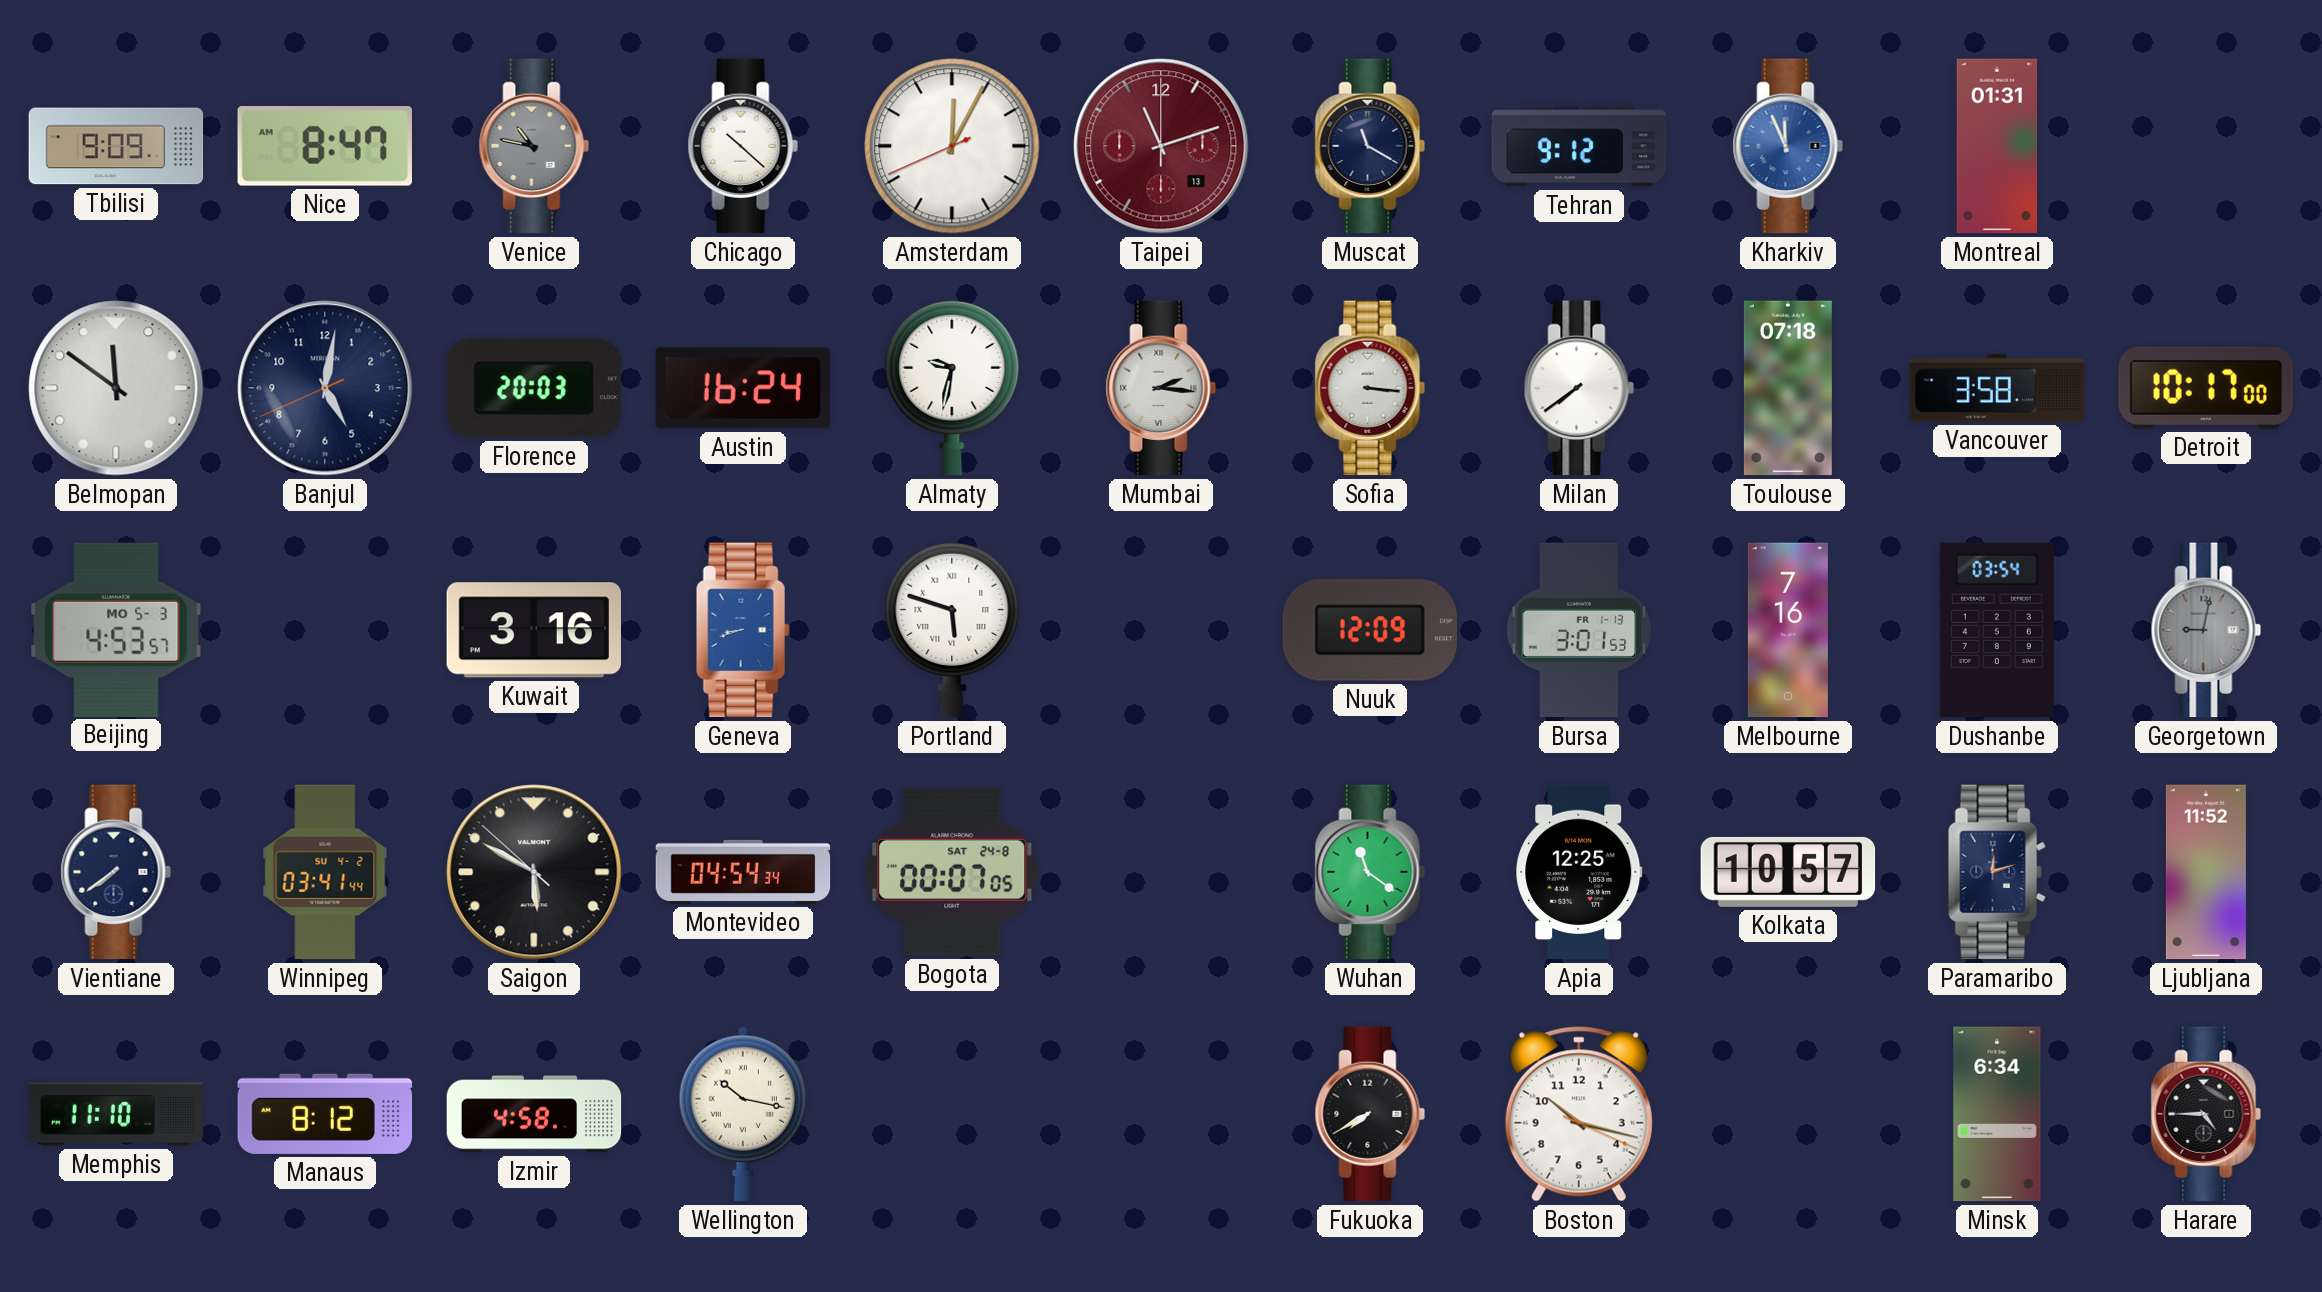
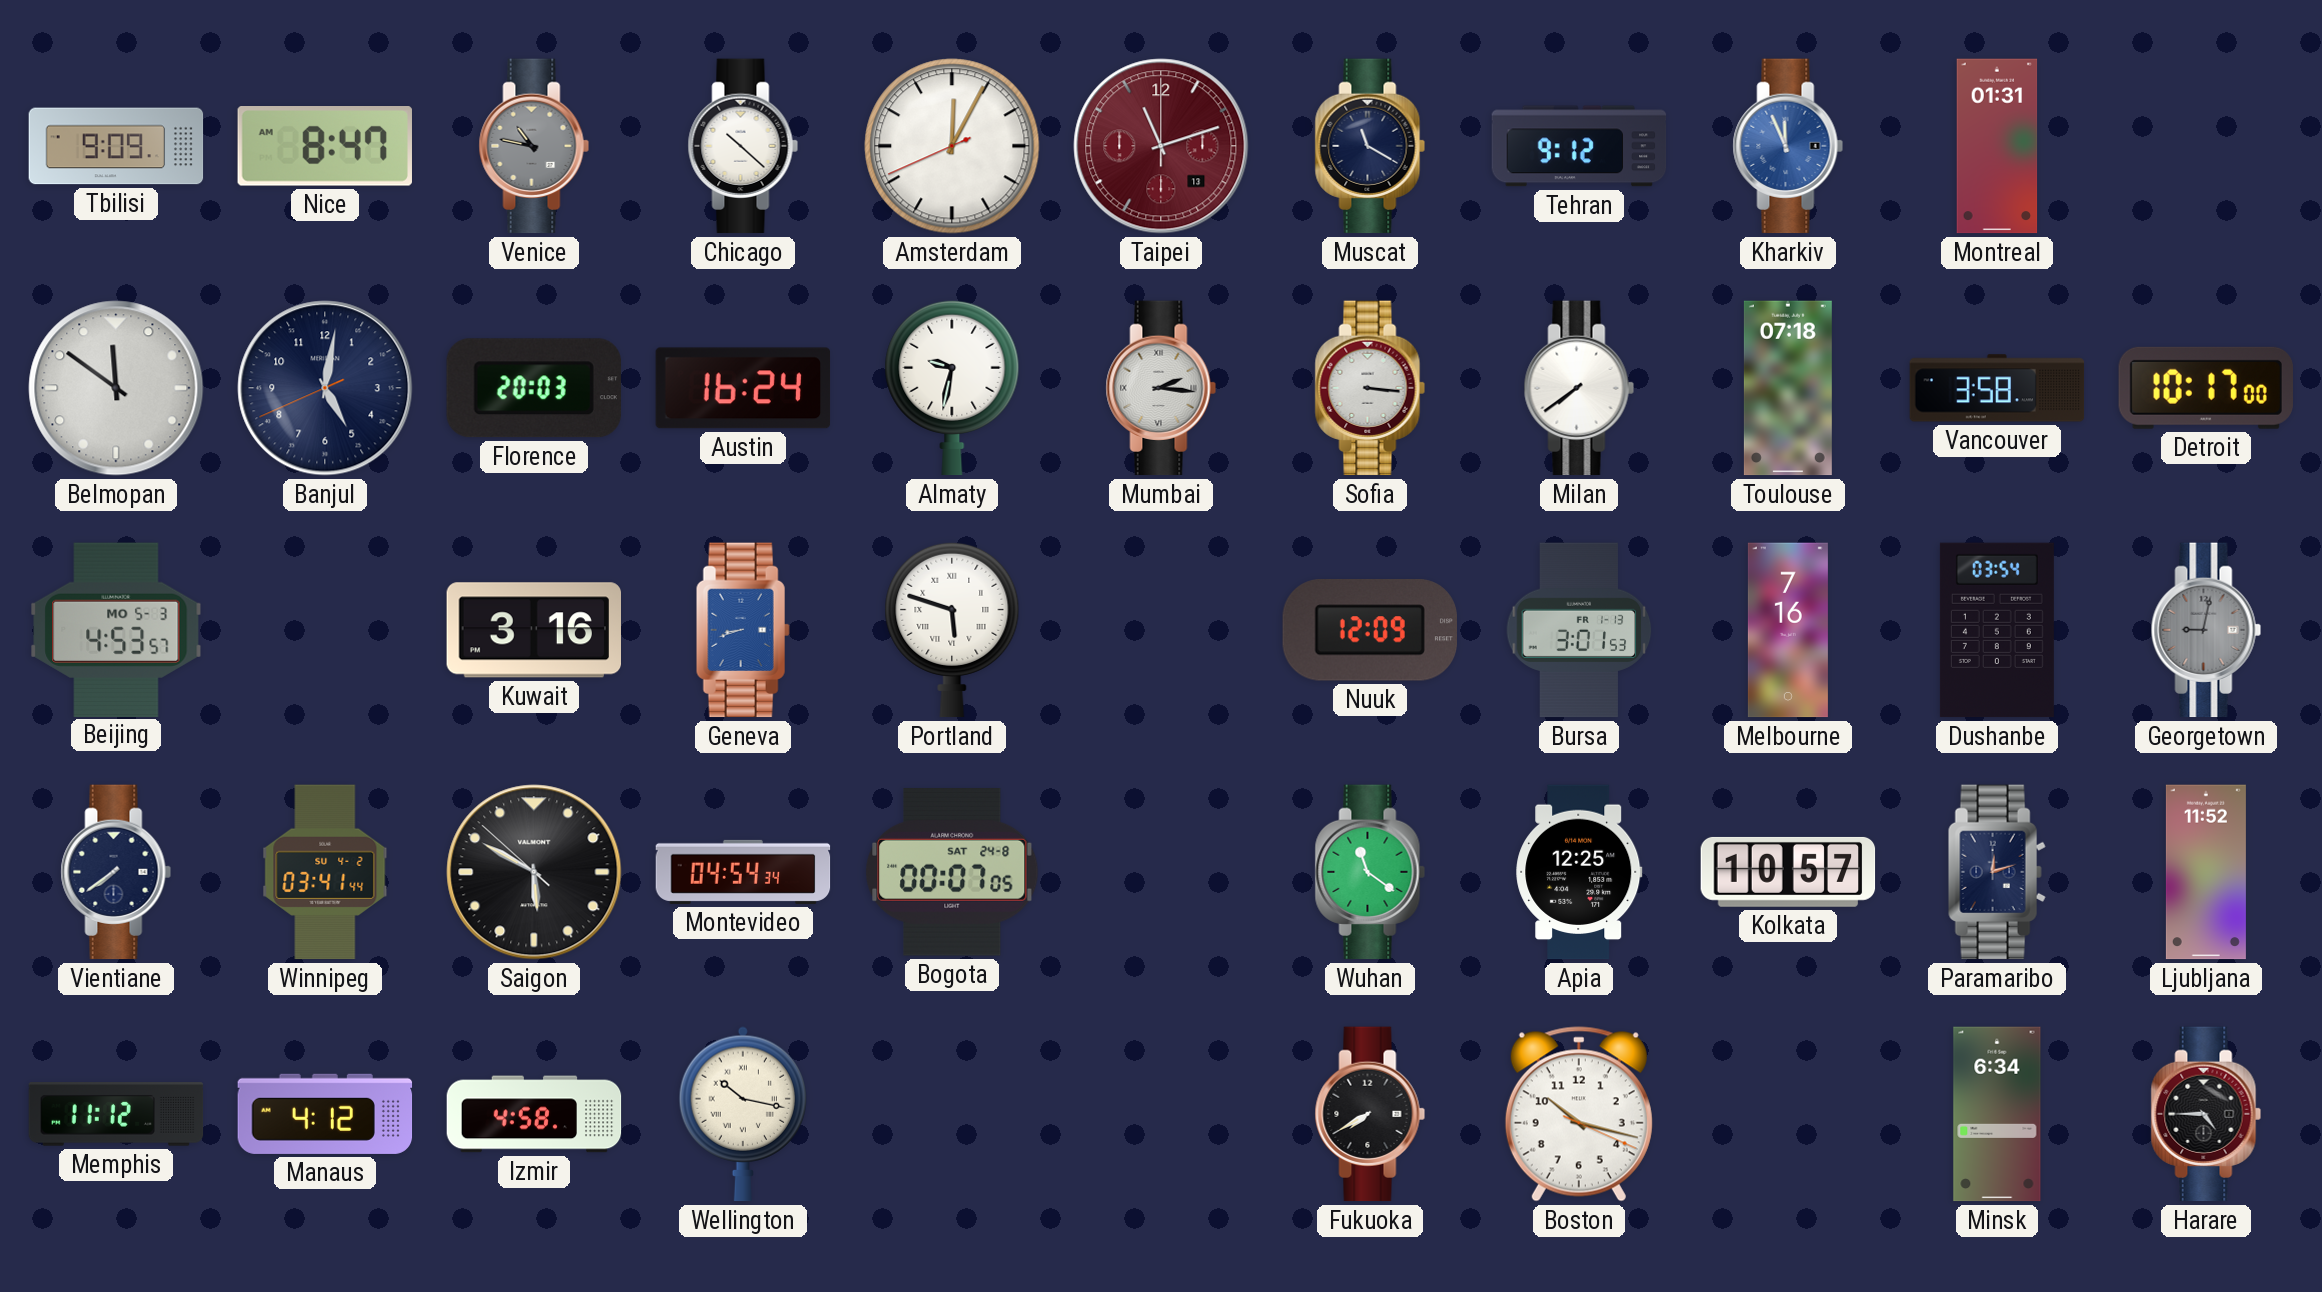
Memphis: 11:10 -> 11:12
Manaus: 8:12 -> 4:12
